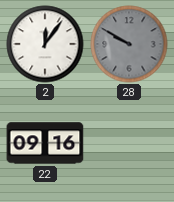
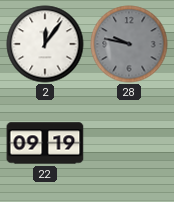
28: 9:50 -> 9:47
22: 09:16 -> 09:19
